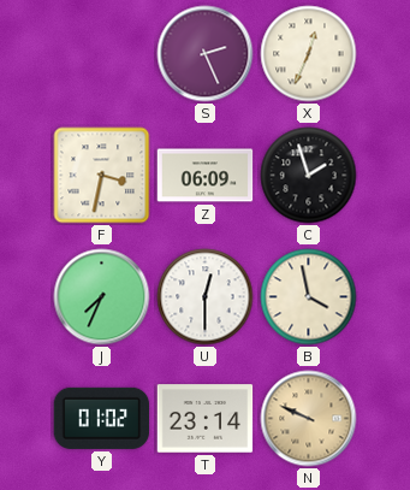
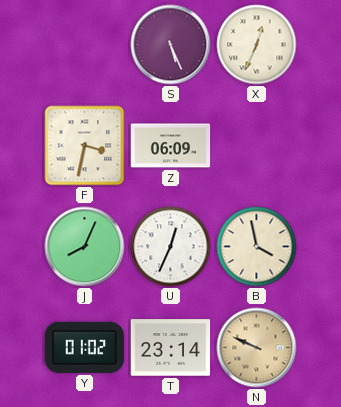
S: 2:26 -> 5:26
C: 1:57 -> none
J: 7:34 -> 8:04
U: 12:30 -> 12:34
